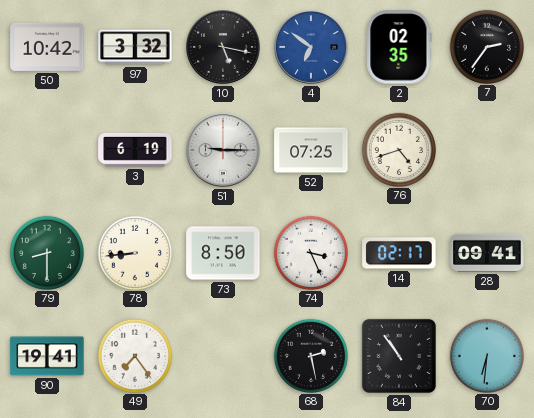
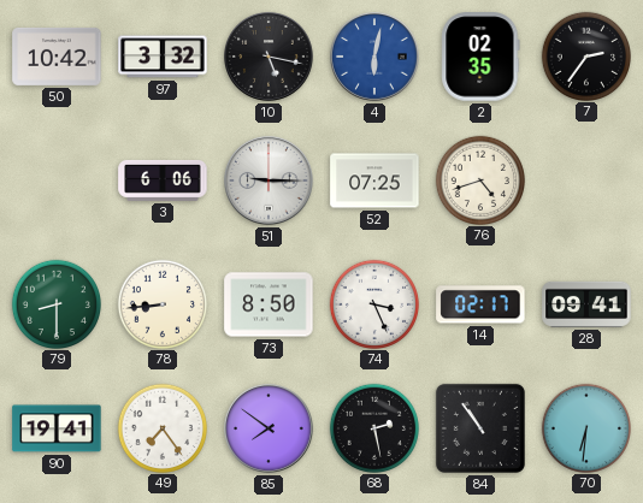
4: 6:51 -> 6:02
3: 6:19 -> 6:06
85: none -> 7:51
